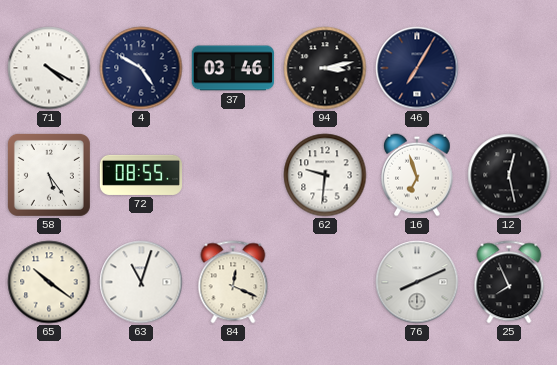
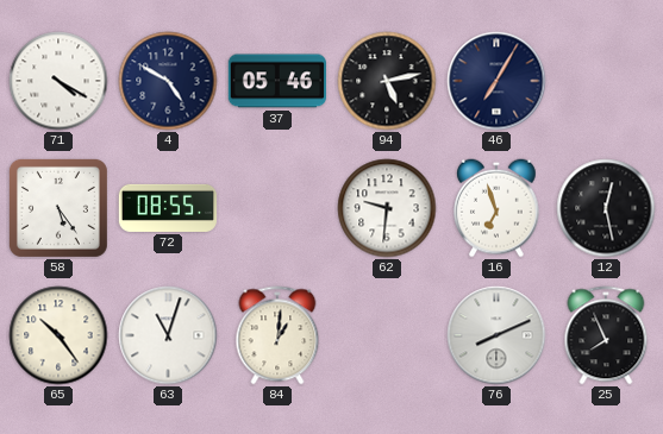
37: 03:46 -> 05:46
94: 3:13 -> 5:13
65: 10:21 -> 10:24
84: 12:19 -> 1:01
